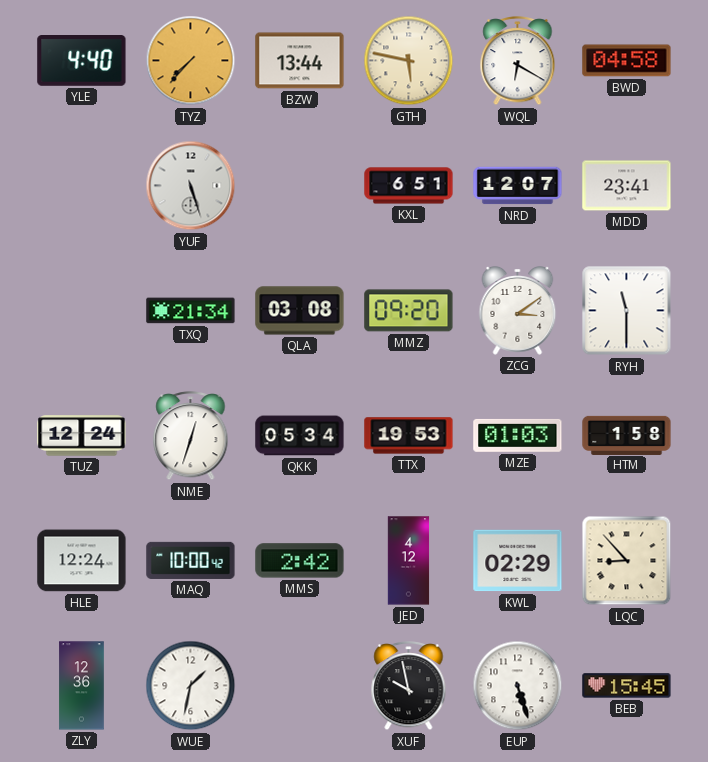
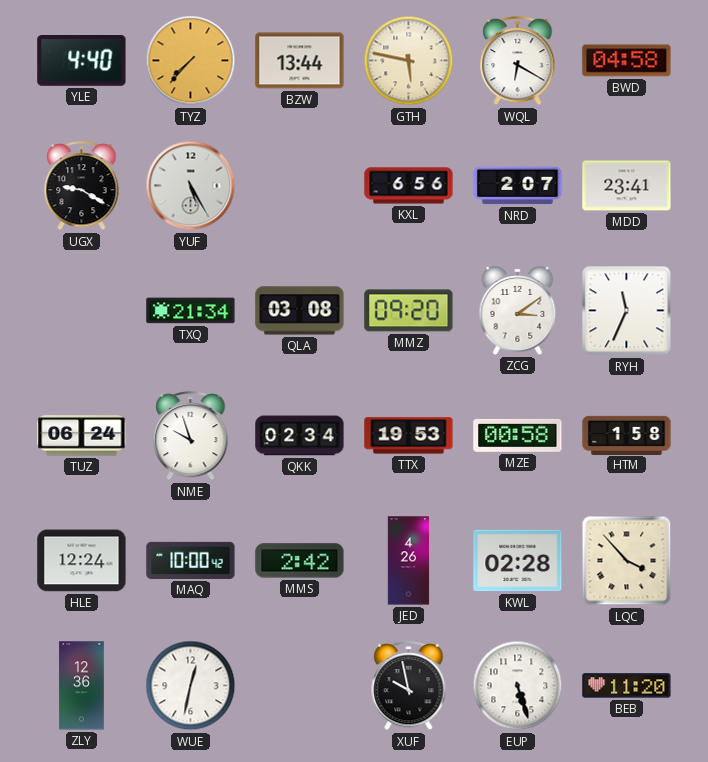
UGX: none -> 9:20
YUF: 5:27 -> 5:25
KXL: 6:51 -> 6:56
NRD: 12:07 -> 2:07
RYH: 11:30 -> 11:34
TUZ: 12:24 -> 06:24
NME: 12:33 -> 9:57
QKK: 05:34 -> 02:34
MZE: 01:03 -> 00:58
JED: 4:12 -> 4:26
KWL: 02:29 -> 02:28
LQC: 8:53 -> 3:53
WUE: 1:32 -> 12:32
BEB: 15:45 -> 11:20
